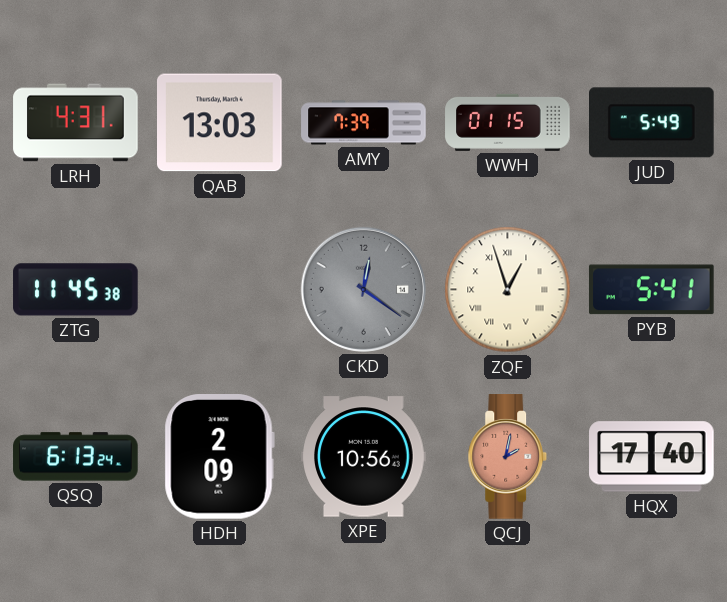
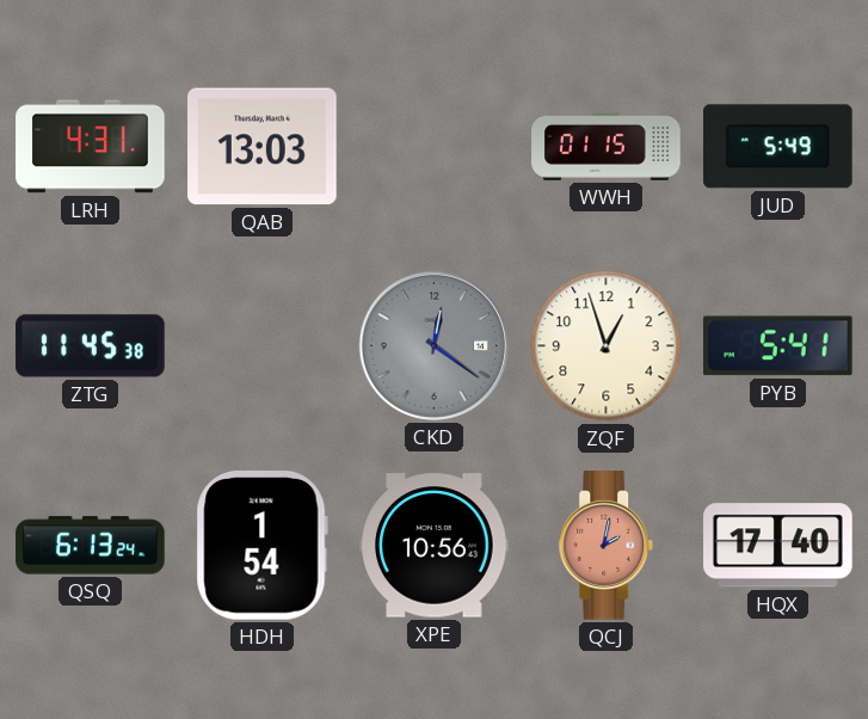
AMY: 7:39 -> none
ZQF numerals: Roman -> Arabic
HDH: 2:09 -> 1:54
